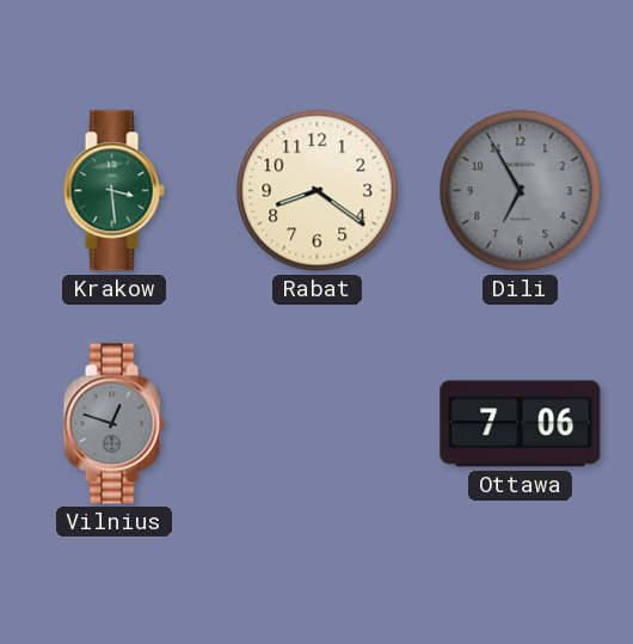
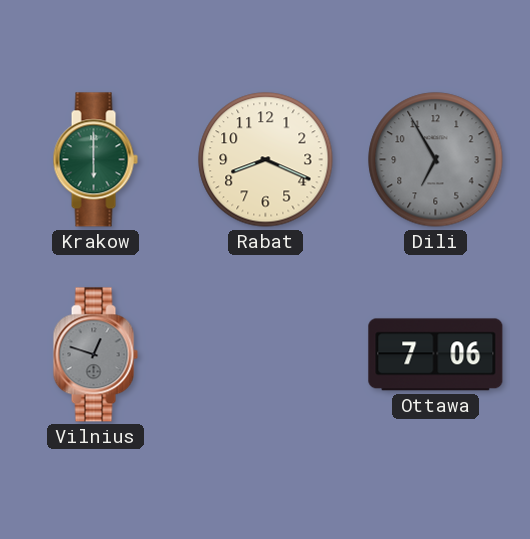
Krakow: 3:29 -> 6:00
Rabat: 8:21 -> 8:19
